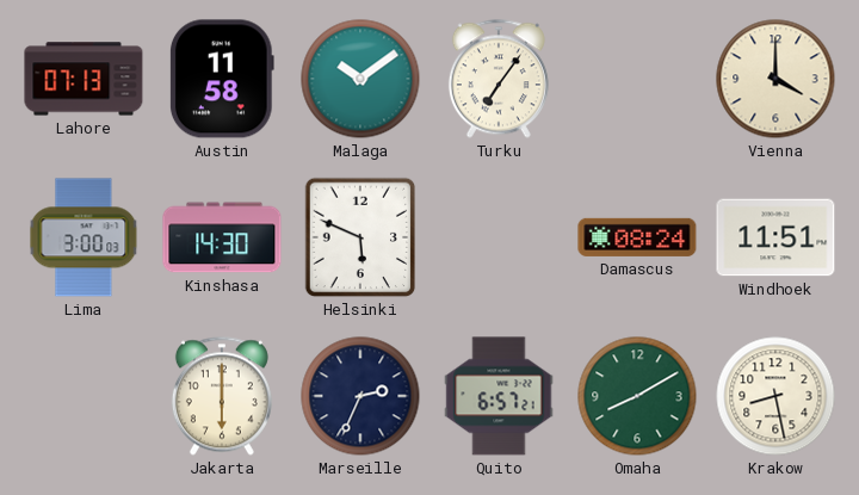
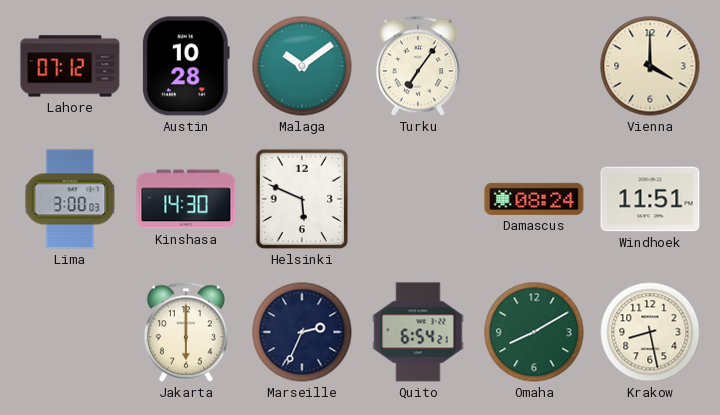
Lahore: 07:13 -> 07:12
Austin: 11:58 -> 10:28
Quito: 6:57 -> 6:54
